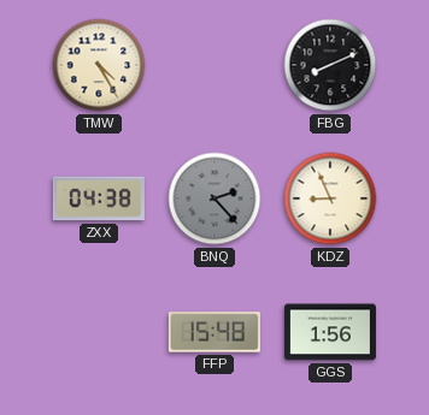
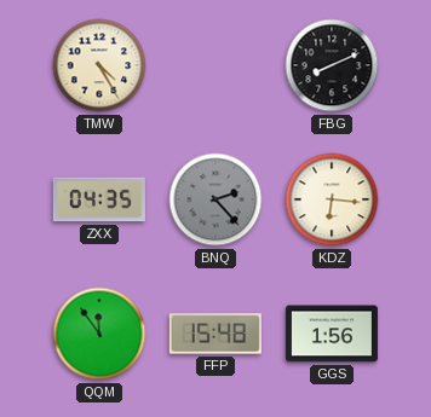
ZXX: 04:38 -> 04:35
KDZ: 8:56 -> 6:16
QQM: none -> 11:54
